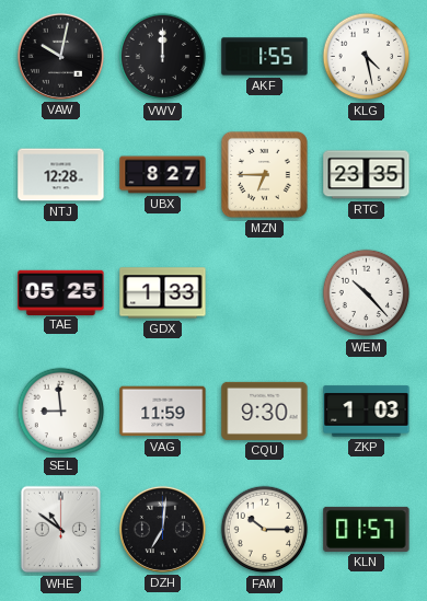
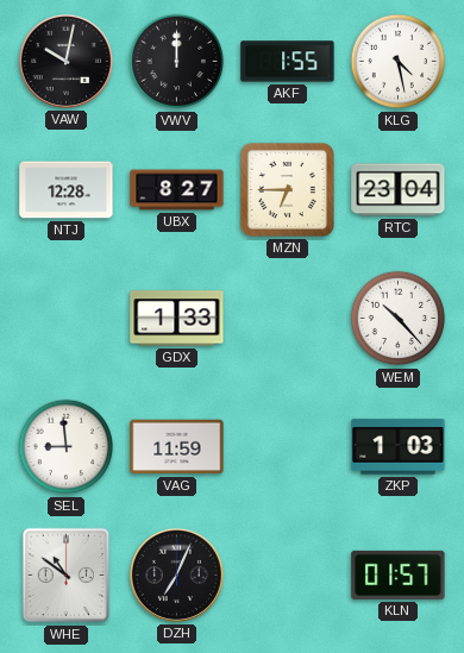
RTC: 23:35 -> 23:04
TAE: 05:25 -> none
CQU: 9:30 -> none
DZH: 7:01 -> 7:04
FAM: 10:15 -> none
